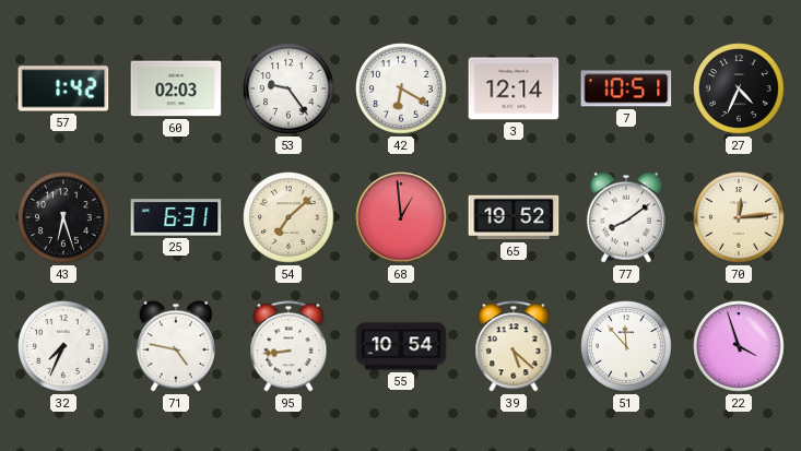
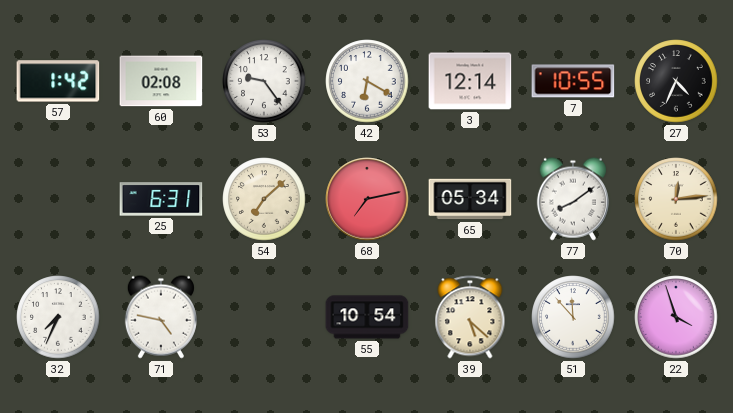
60: 02:03 -> 02:08
7: 10:51 -> 10:55
43: 6:27 -> none
68: 12:59 -> 7:13
65: 19:52 -> 05:34
95: 8:44 -> none
